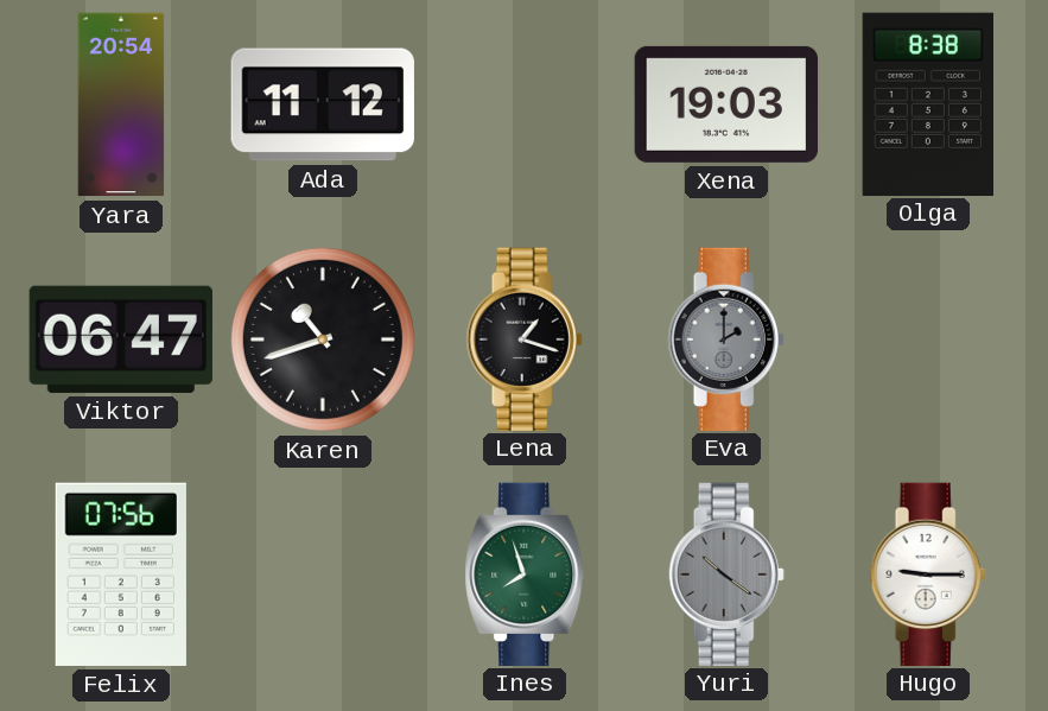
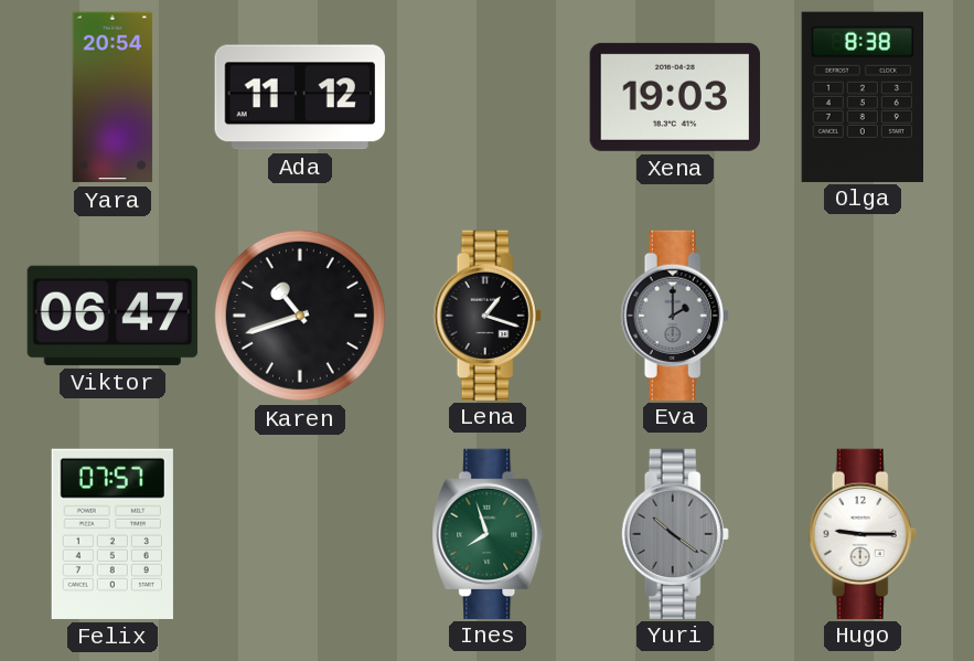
Felix: 07:56 -> 07:57
